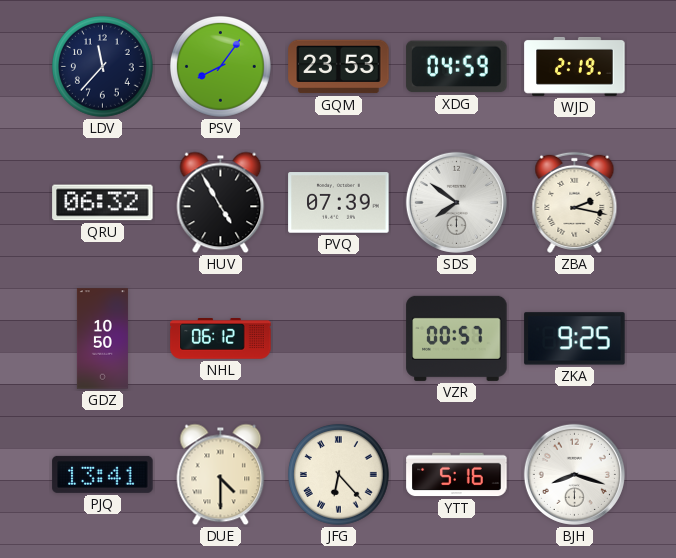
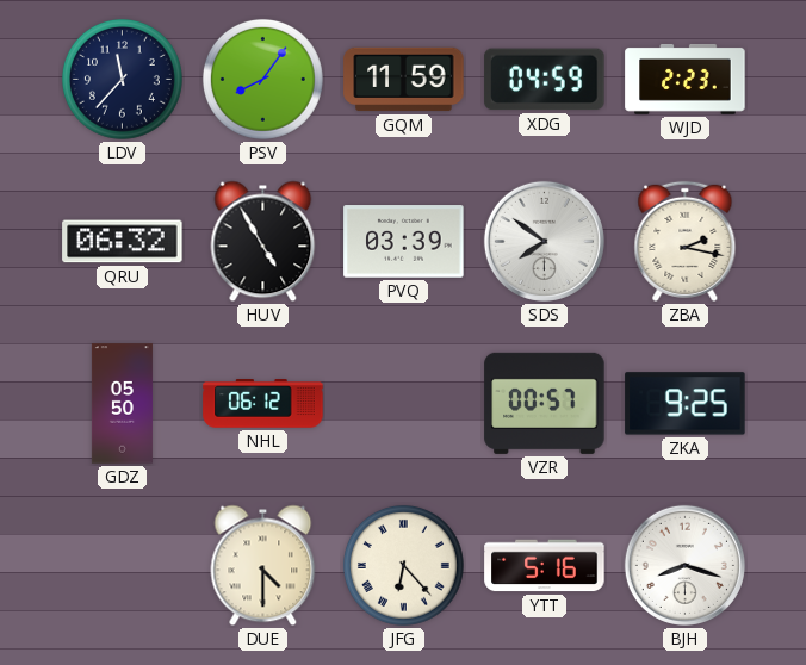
GQM: 23:53 -> 11:59
WJD: 2:19 -> 2:23
PVQ: 07:39 -> 03:39
GDZ: 10:50 -> 05:50
PJQ: 13:41 -> none
